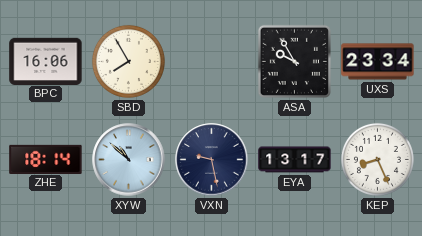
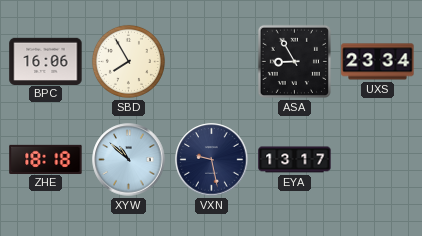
ASA: 9:55 -> 8:55
ZHE: 18:14 -> 18:18
KEP: 8:26 -> none
